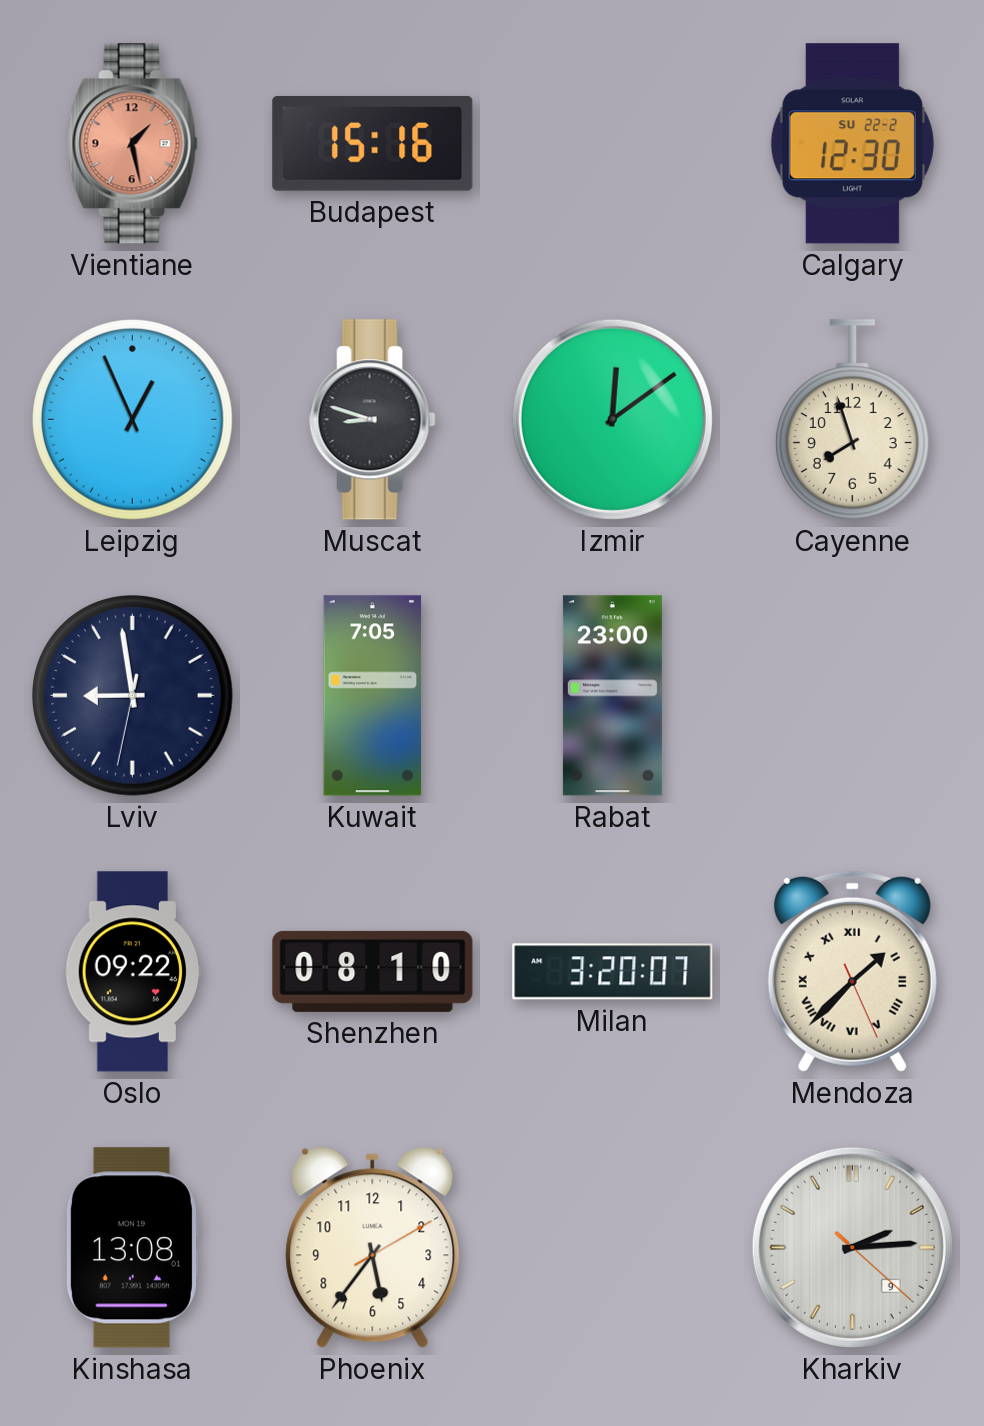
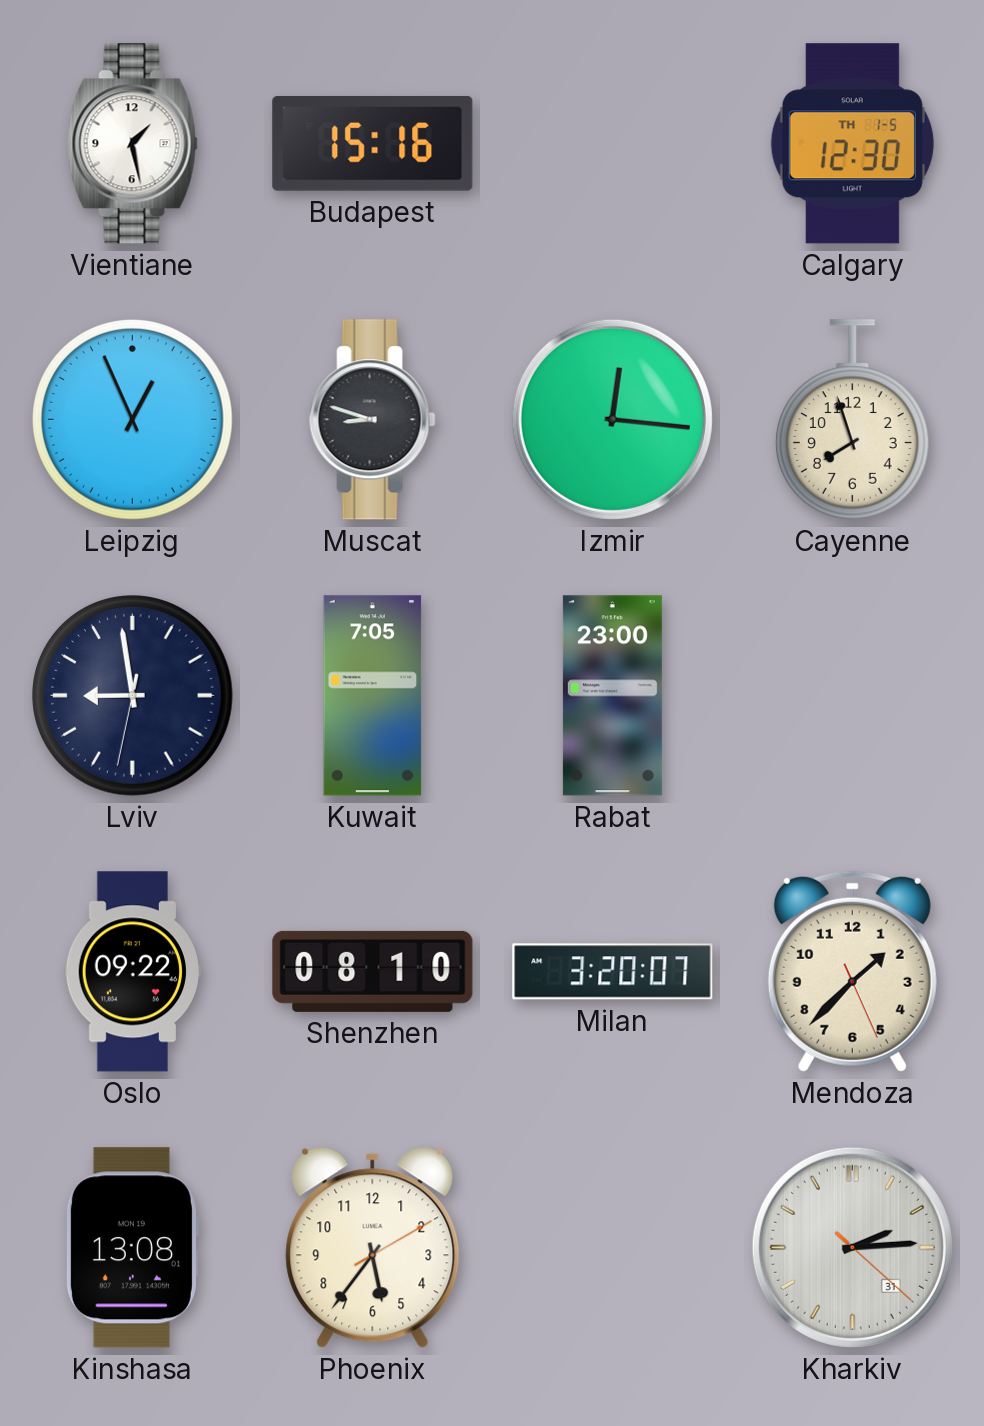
Vientiane dial: salmon -> white
Calgary date: SU 22-2 -> TH 1-5
Izmir: 12:09 -> 12:16
Mendoza numerals: Roman -> Arabic
Kharkiv date: 9 -> 31
